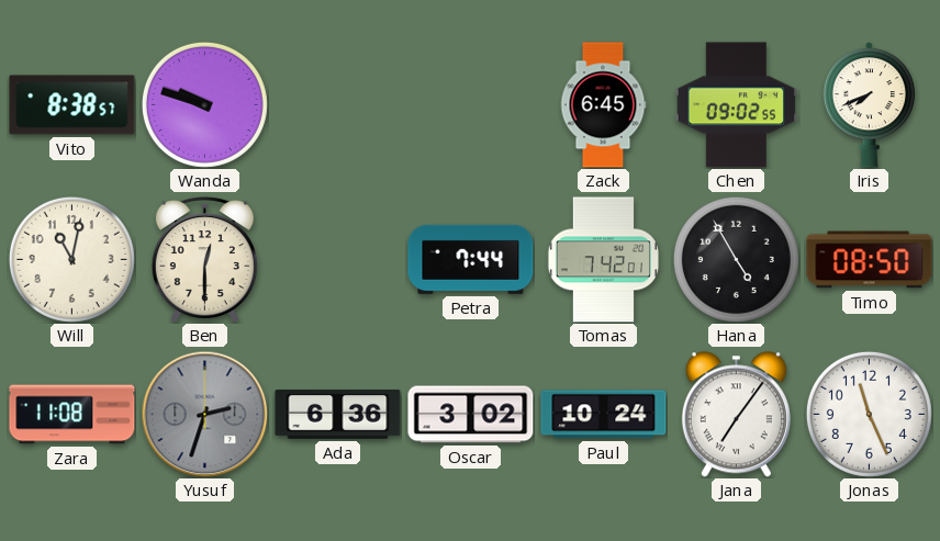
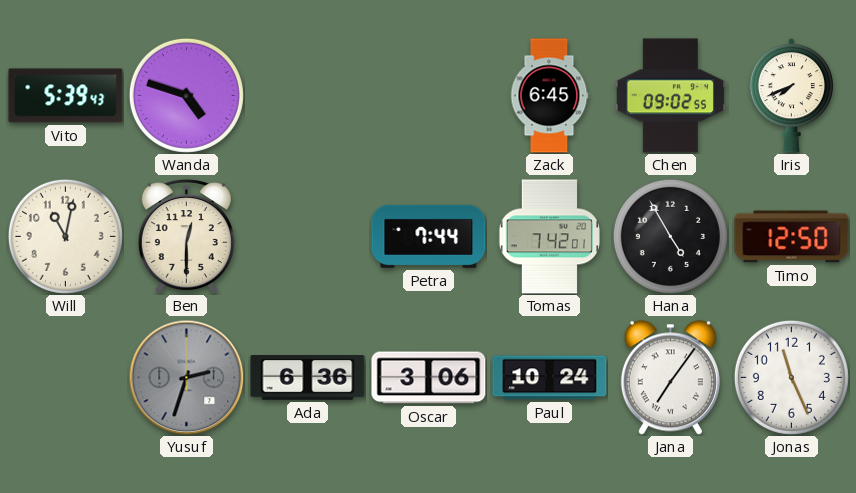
Vito: 8:38 -> 5:39
Wanda: 9:48 -> 4:48
Timo: 08:50 -> 12:50
Zara: 11:08 -> none
Oscar: 3:02 -> 3:06
